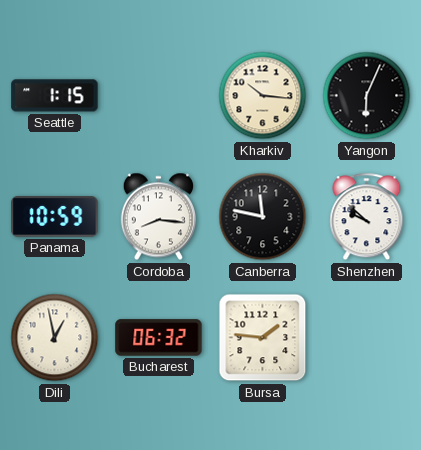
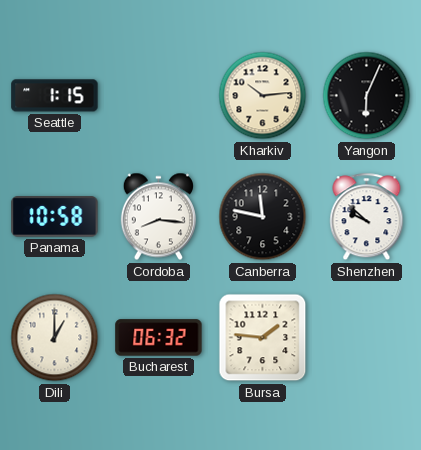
Kharkiv: 10:16 -> 10:14
Panama: 10:59 -> 10:58
Dili: 12:58 -> 1:00
